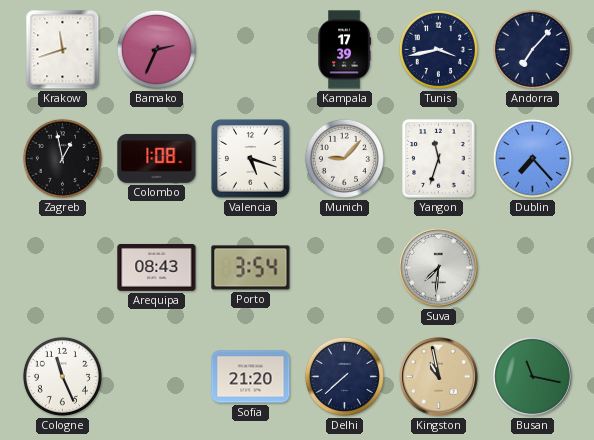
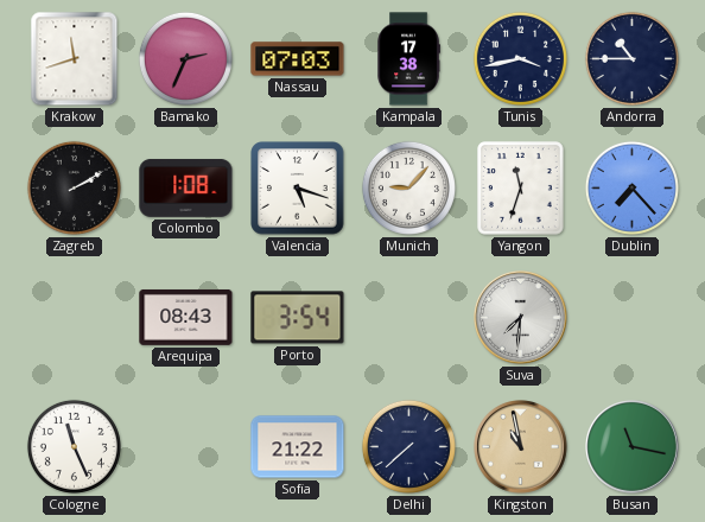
Nassau: none -> 07:03
Kampala: 17:39 -> 17:38
Andorra: 7:07 -> 10:45
Zagreb: 12:58 -> 2:10
Sofia: 21:20 -> 21:22
